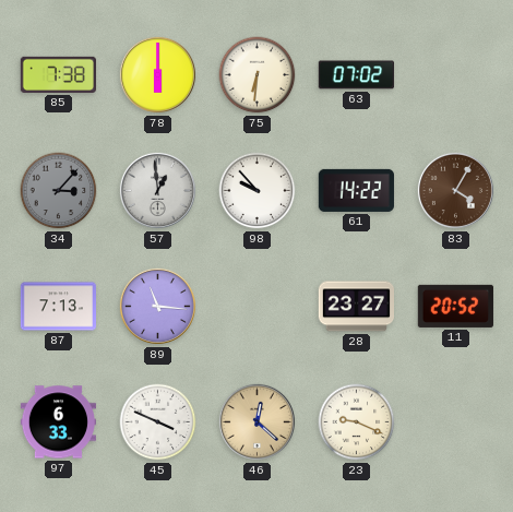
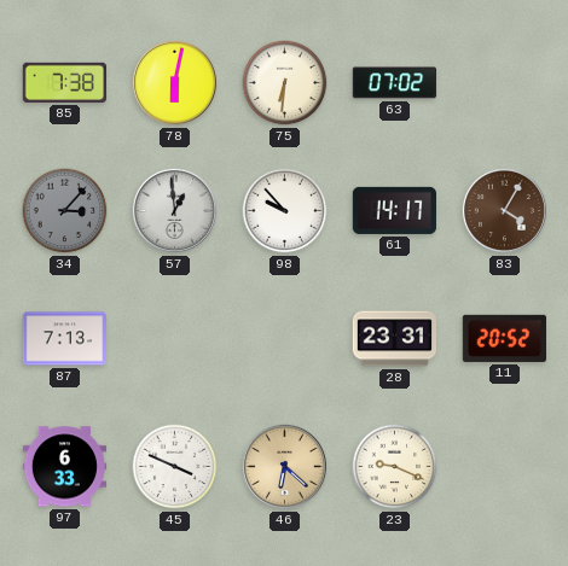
78: 6:00 -> 6:02
61: 14:22 -> 14:17
89: 11:16 -> none
28: 23:27 -> 23:31
46: 12:22 -> 6:22
